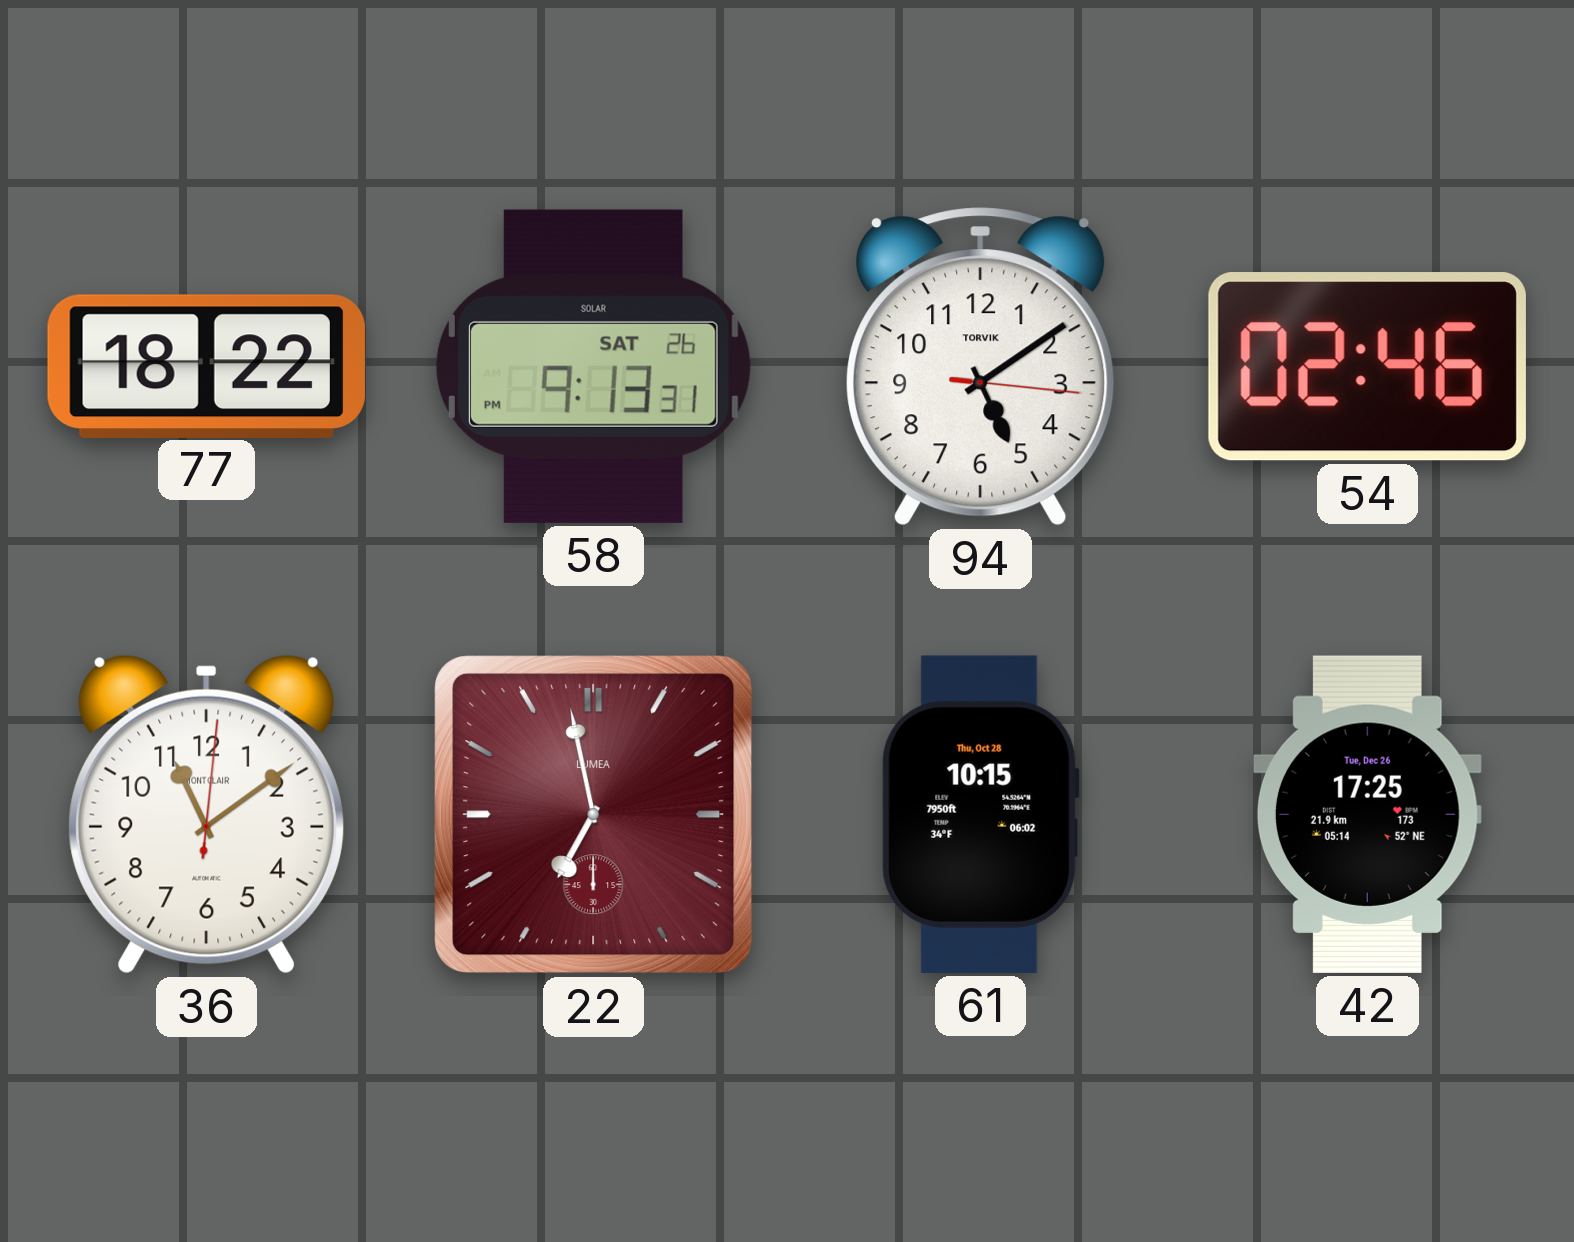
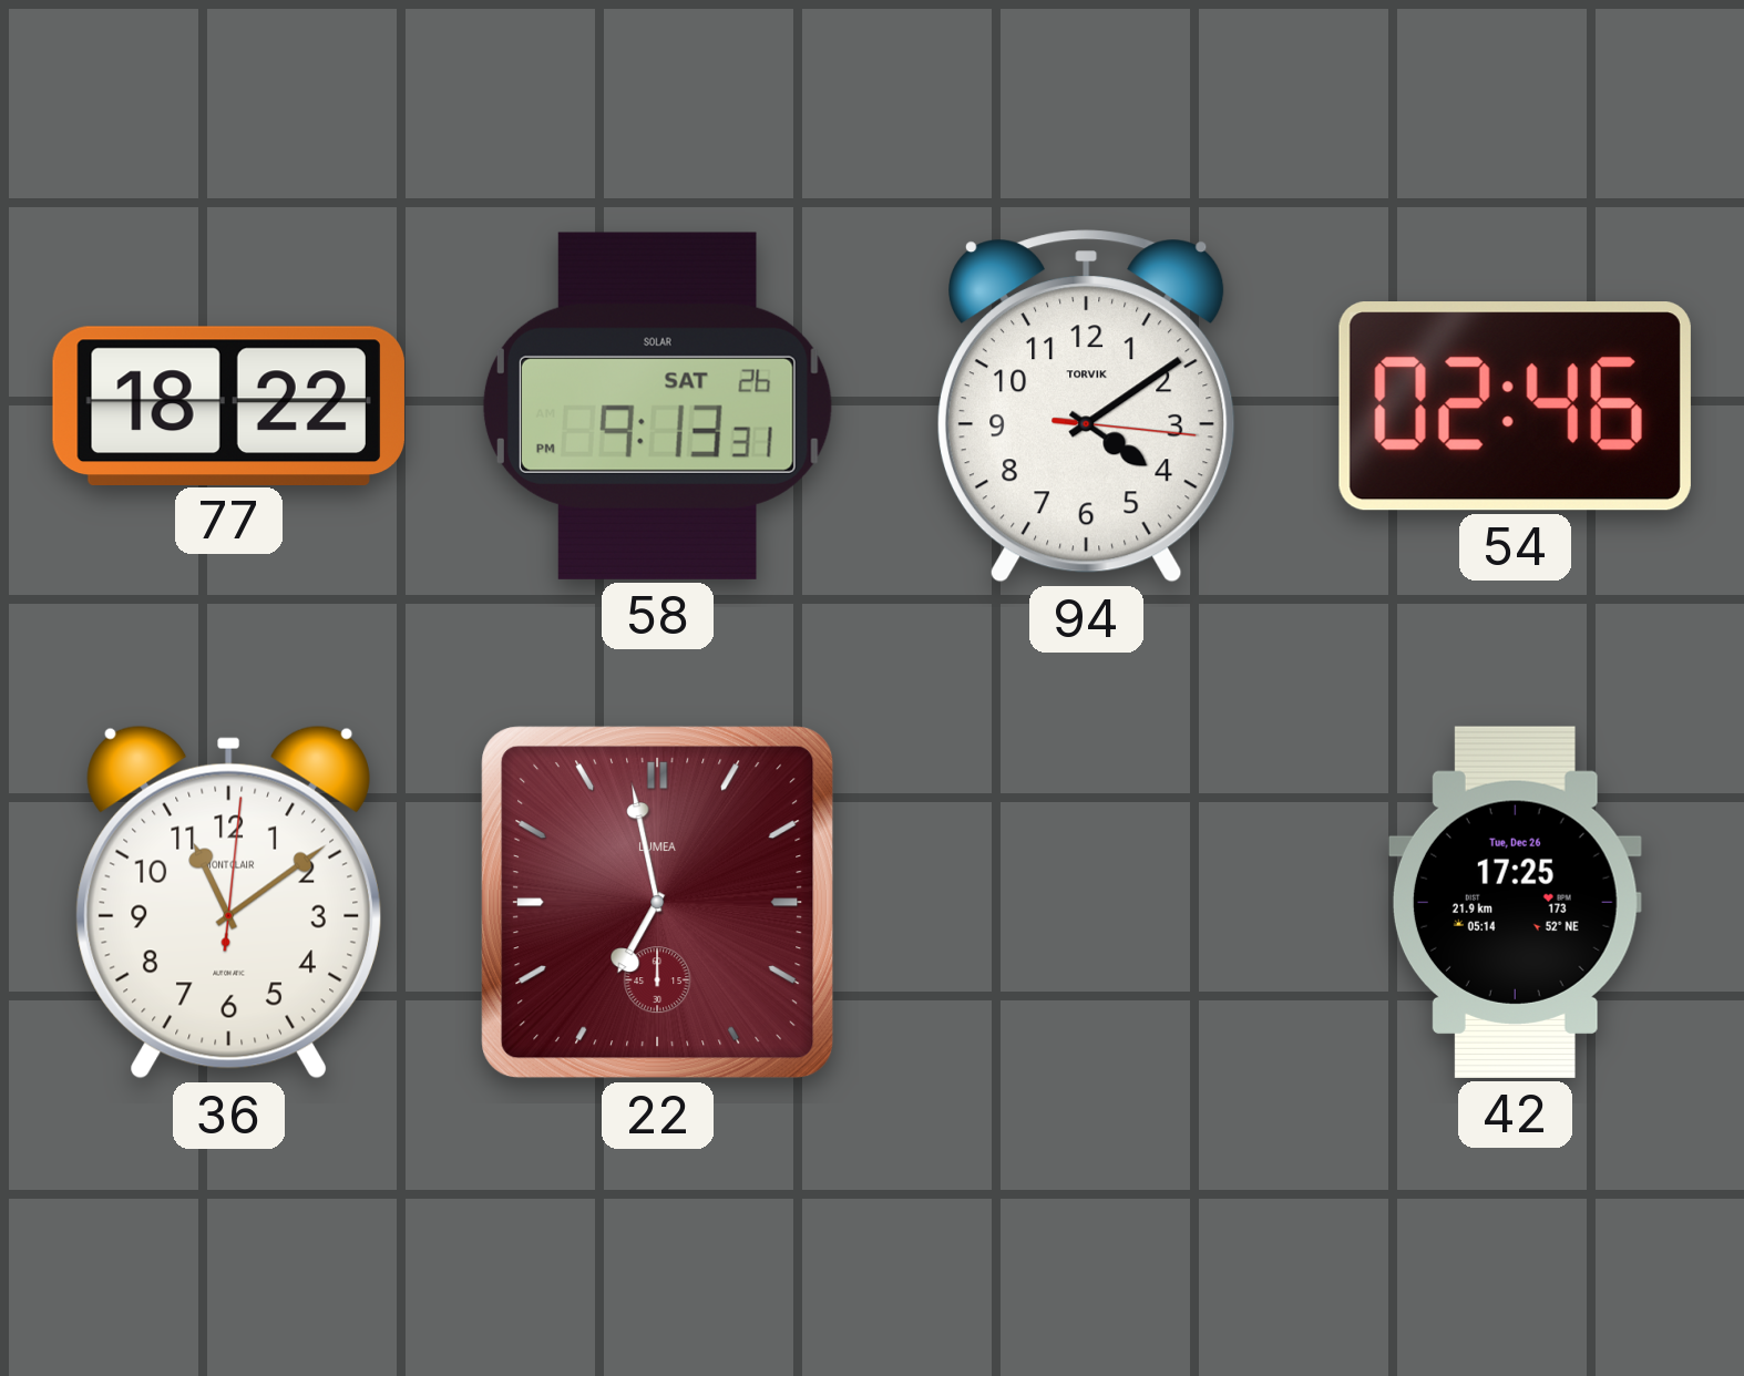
94: 5:09 -> 4:09
61: 10:15 -> none
